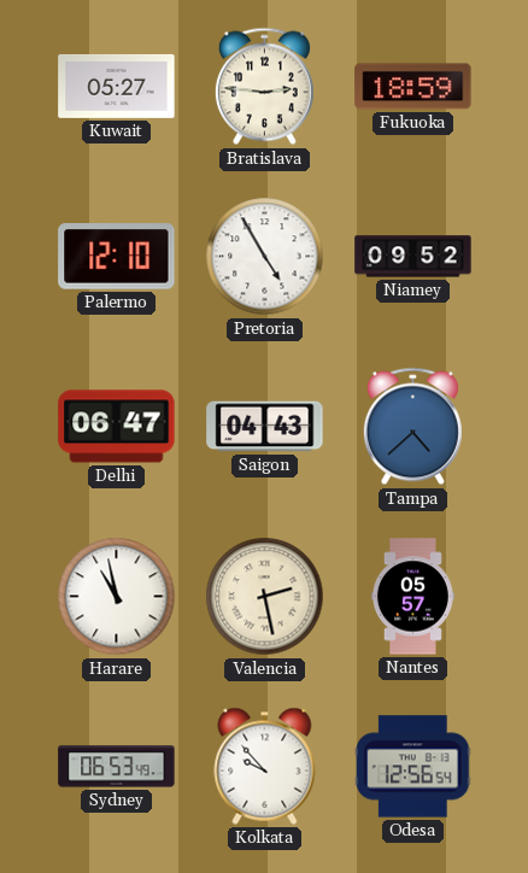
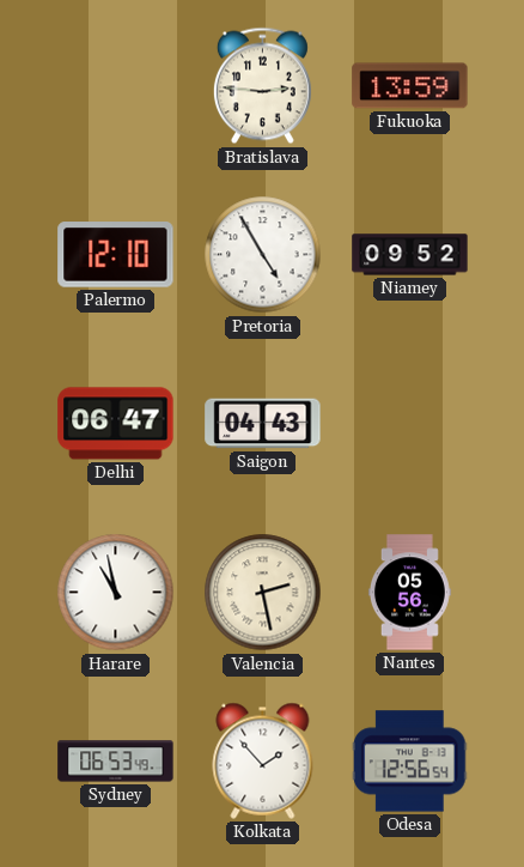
Kuwait: 05:27 -> none
Fukuoka: 18:59 -> 13:59
Tampa: 4:38 -> none
Nantes: 05:57 -> 05:56
Kolkata: 9:53 -> 1:53
